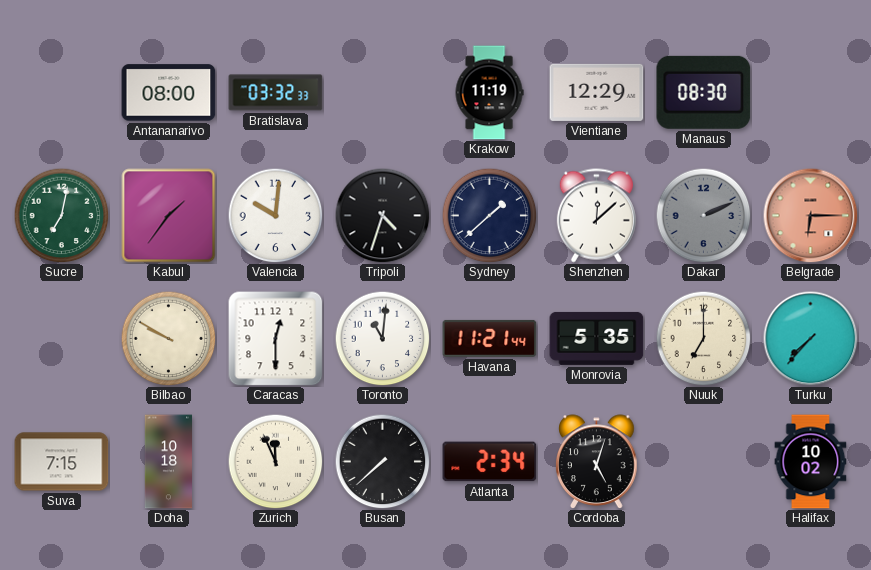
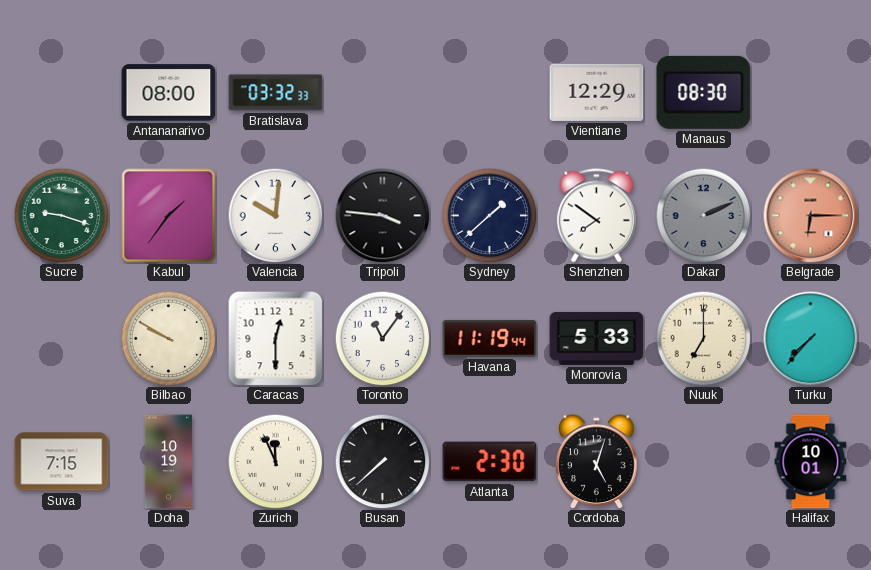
Krakow: 11:19 -> none
Sucre: 7:02 -> 9:18
Tripoli: 4:33 -> 3:46
Shenzhen: 12:08 -> 7:51
Toronto: 11:01 -> 11:06
Havana: 11:21 -> 11:19
Monrovia: 5:35 -> 5:33
Doha: 10:18 -> 10:19
Atlanta: 2:34 -> 2:30
Halifax: 10:02 -> 10:01
